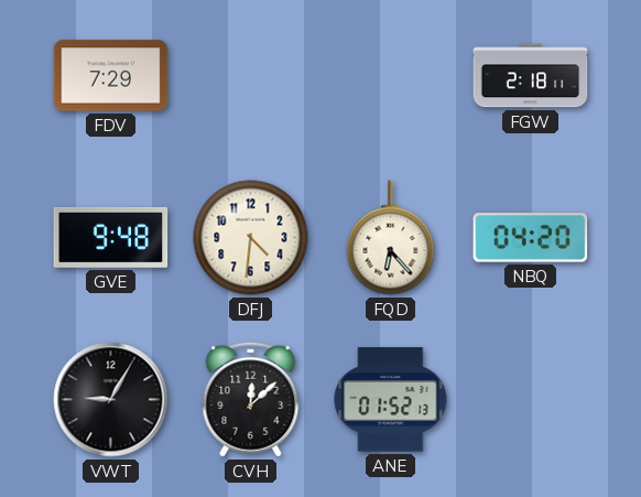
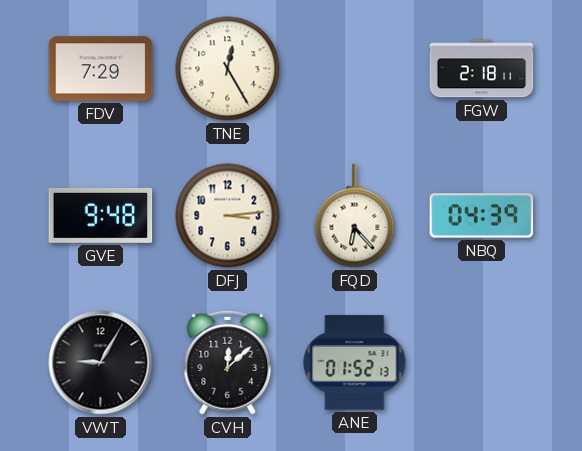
TNE: none -> 12:25
DFJ: 4:31 -> 3:14
NBQ: 04:20 -> 04:39
